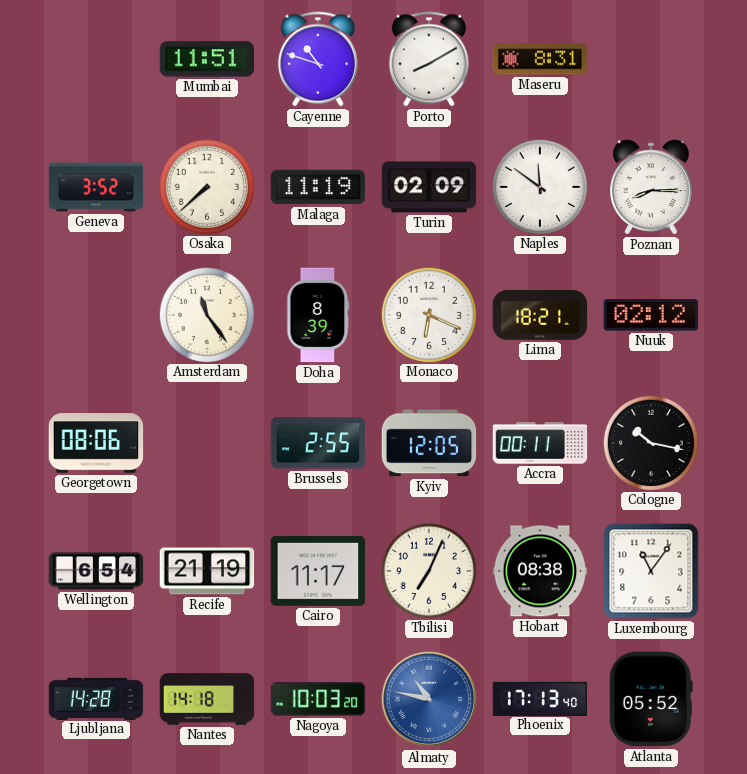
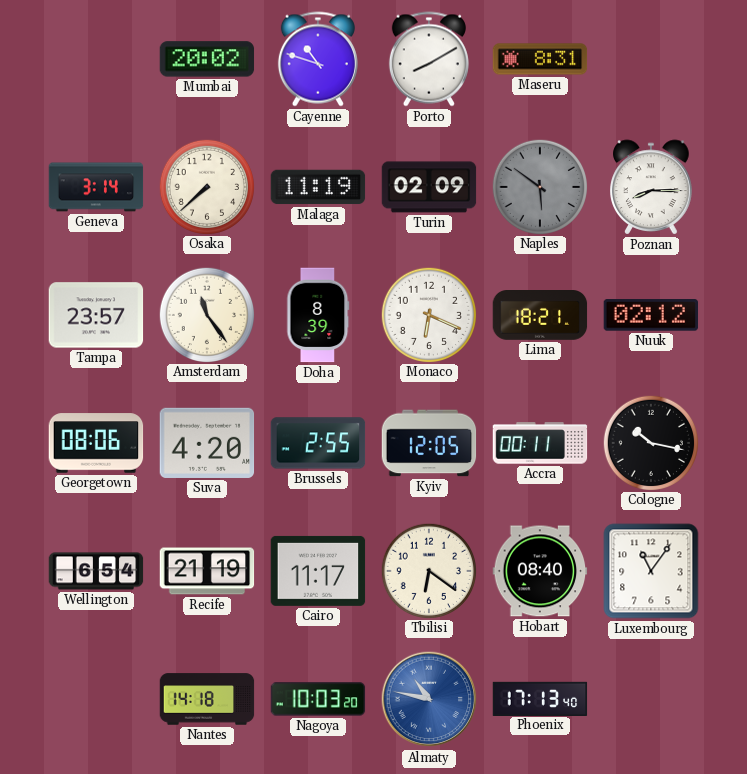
Mumbai: 11:51 -> 20:02
Geneva: 3:52 -> 3:14
Naples: 11:51 -> 5:51
Naples dial: white -> grey
Tampa: none -> 23:57
Suva: none -> 4:20
Tbilisi: 7:04 -> 6:21
Hobart: 08:38 -> 08:40
Ljubljana: 14:28 -> none
Atlanta: 05:52 -> none
